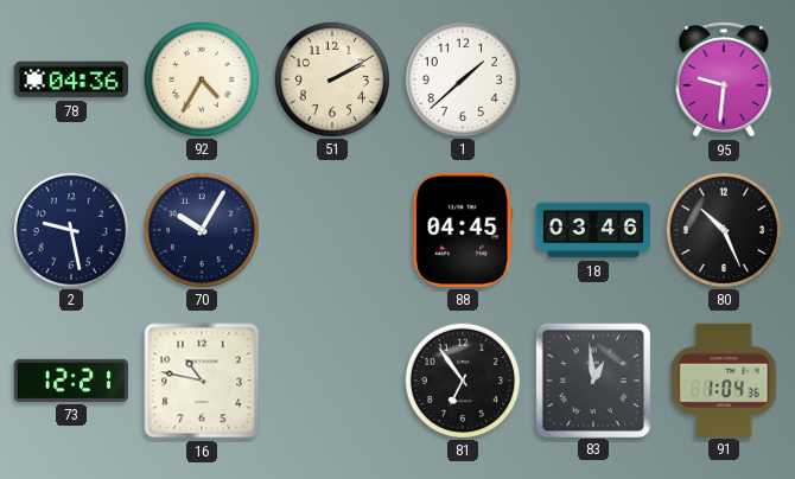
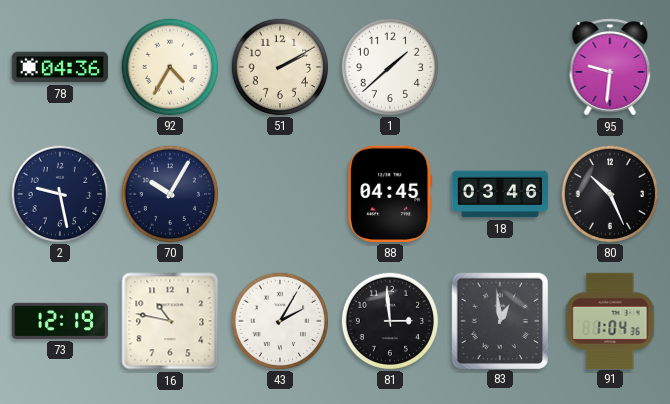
73: 12:21 -> 12:19
43: none -> 2:05
81: 6:54 -> 2:59
